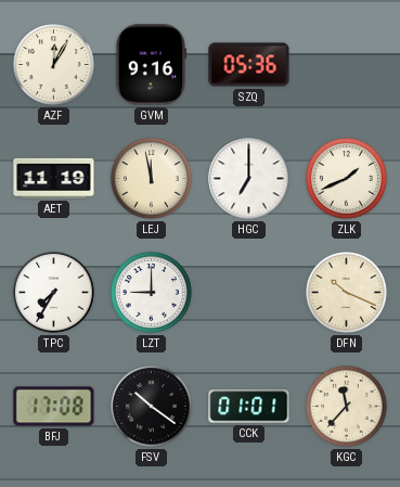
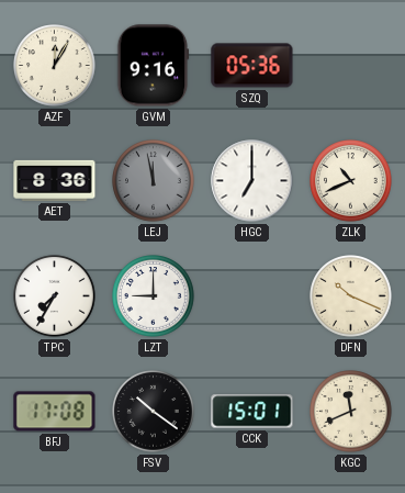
AET: 11:19 -> 8:36
LEJ dial: cream -> grey
ZLK: 1:41 -> 10:41
CCK: 01:01 -> 15:01
KGC: 11:37 -> 11:41
